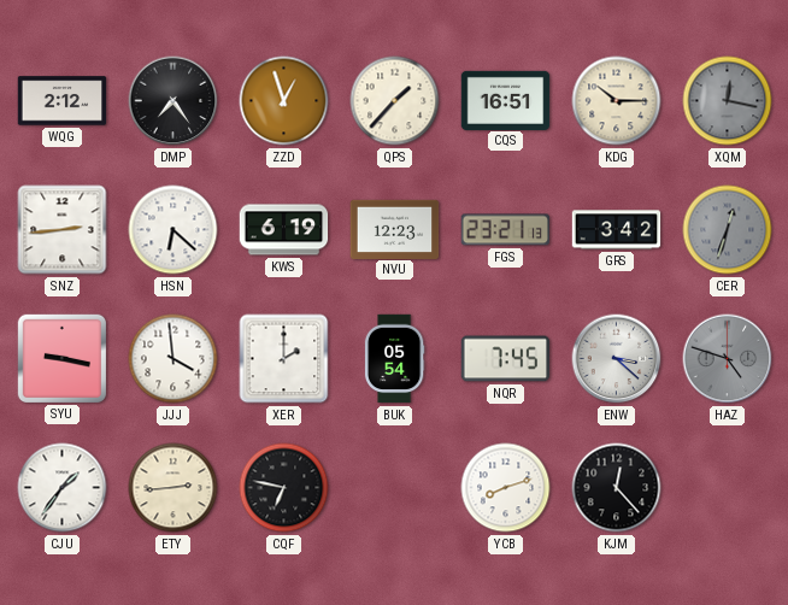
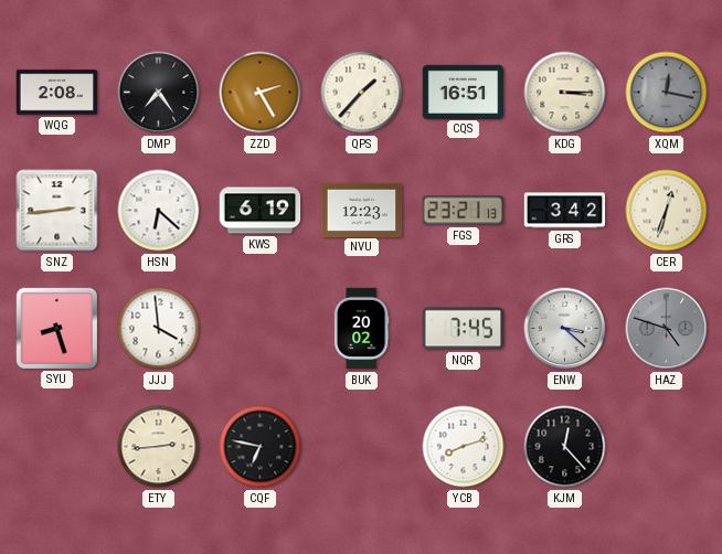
WQG: 2:12 -> 2:08
ZZD: 12:57 -> 2:25
KDG: 10:15 -> 3:15
CER dial: grey -> cream
SYU: 9:17 -> 8:27
XER: 2:00 -> none
BUK: 05:54 -> 20:02
CJU: 1:36 -> none
